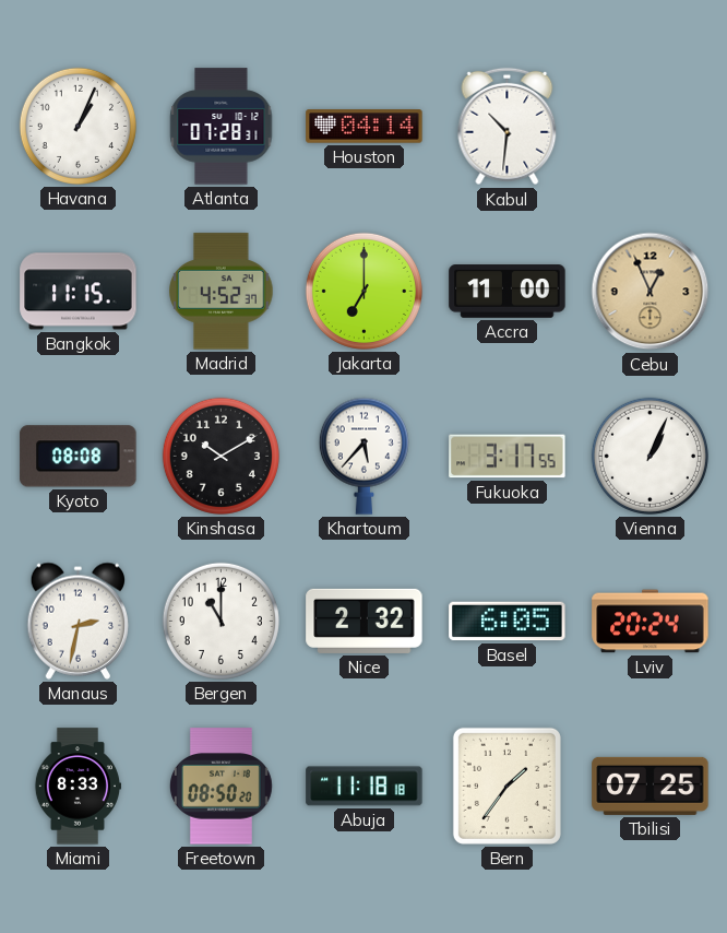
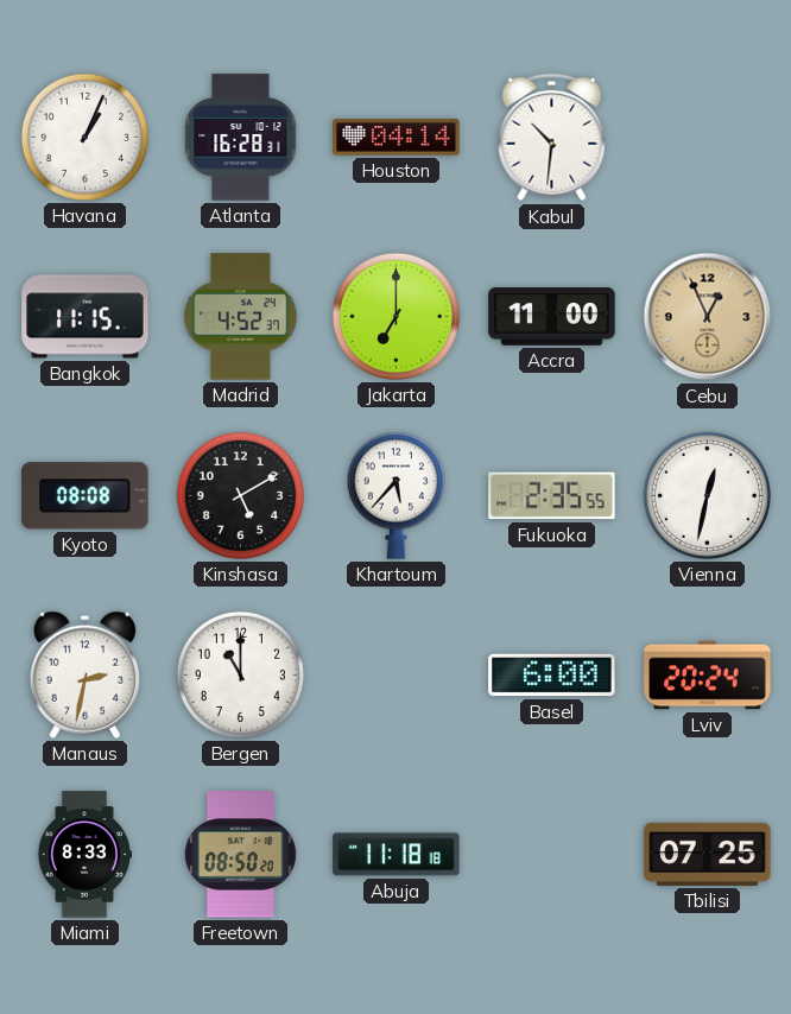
Atlanta: 07:28 -> 16:28
Kinshasa: 10:10 -> 5:10
Fukuoka: 3:17 -> 2:35
Vienna: 1:04 -> 12:32
Nice: 2:32 -> none
Basel: 6:05 -> 6:00
Bern: 1:36 -> none
